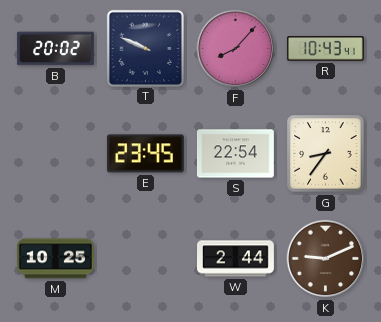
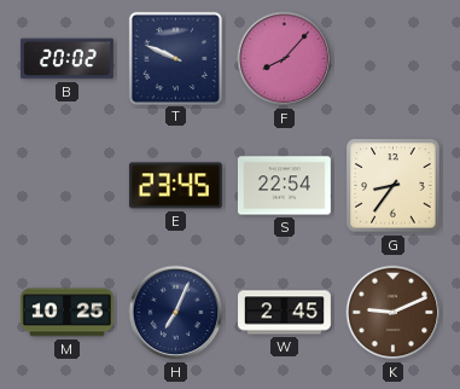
R: 10:43 -> none
H: none -> 7:04
W: 2:44 -> 2:45
